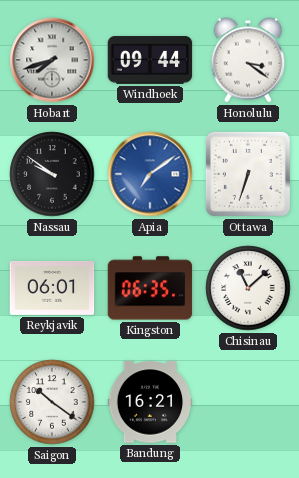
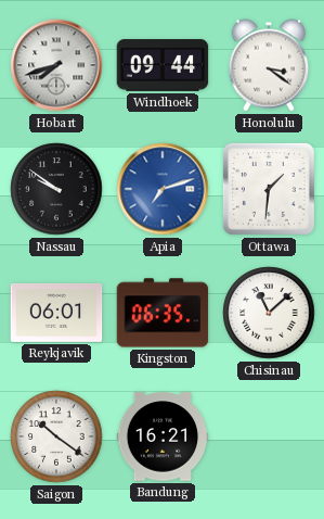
Apia: 7:09 -> 7:12
Ottawa: 6:33 -> 1:31
